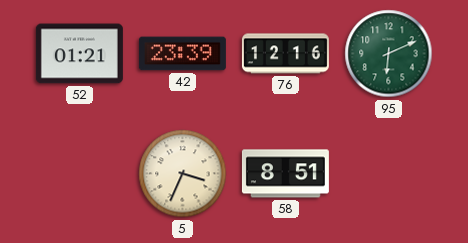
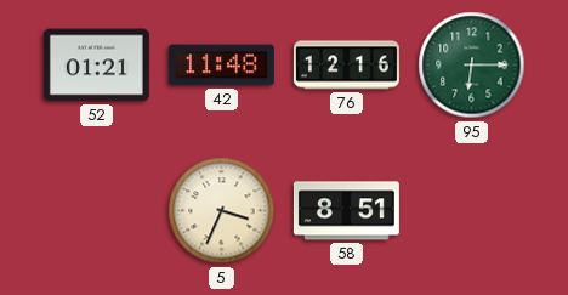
42: 23:39 -> 11:48
95: 6:11 -> 6:15
